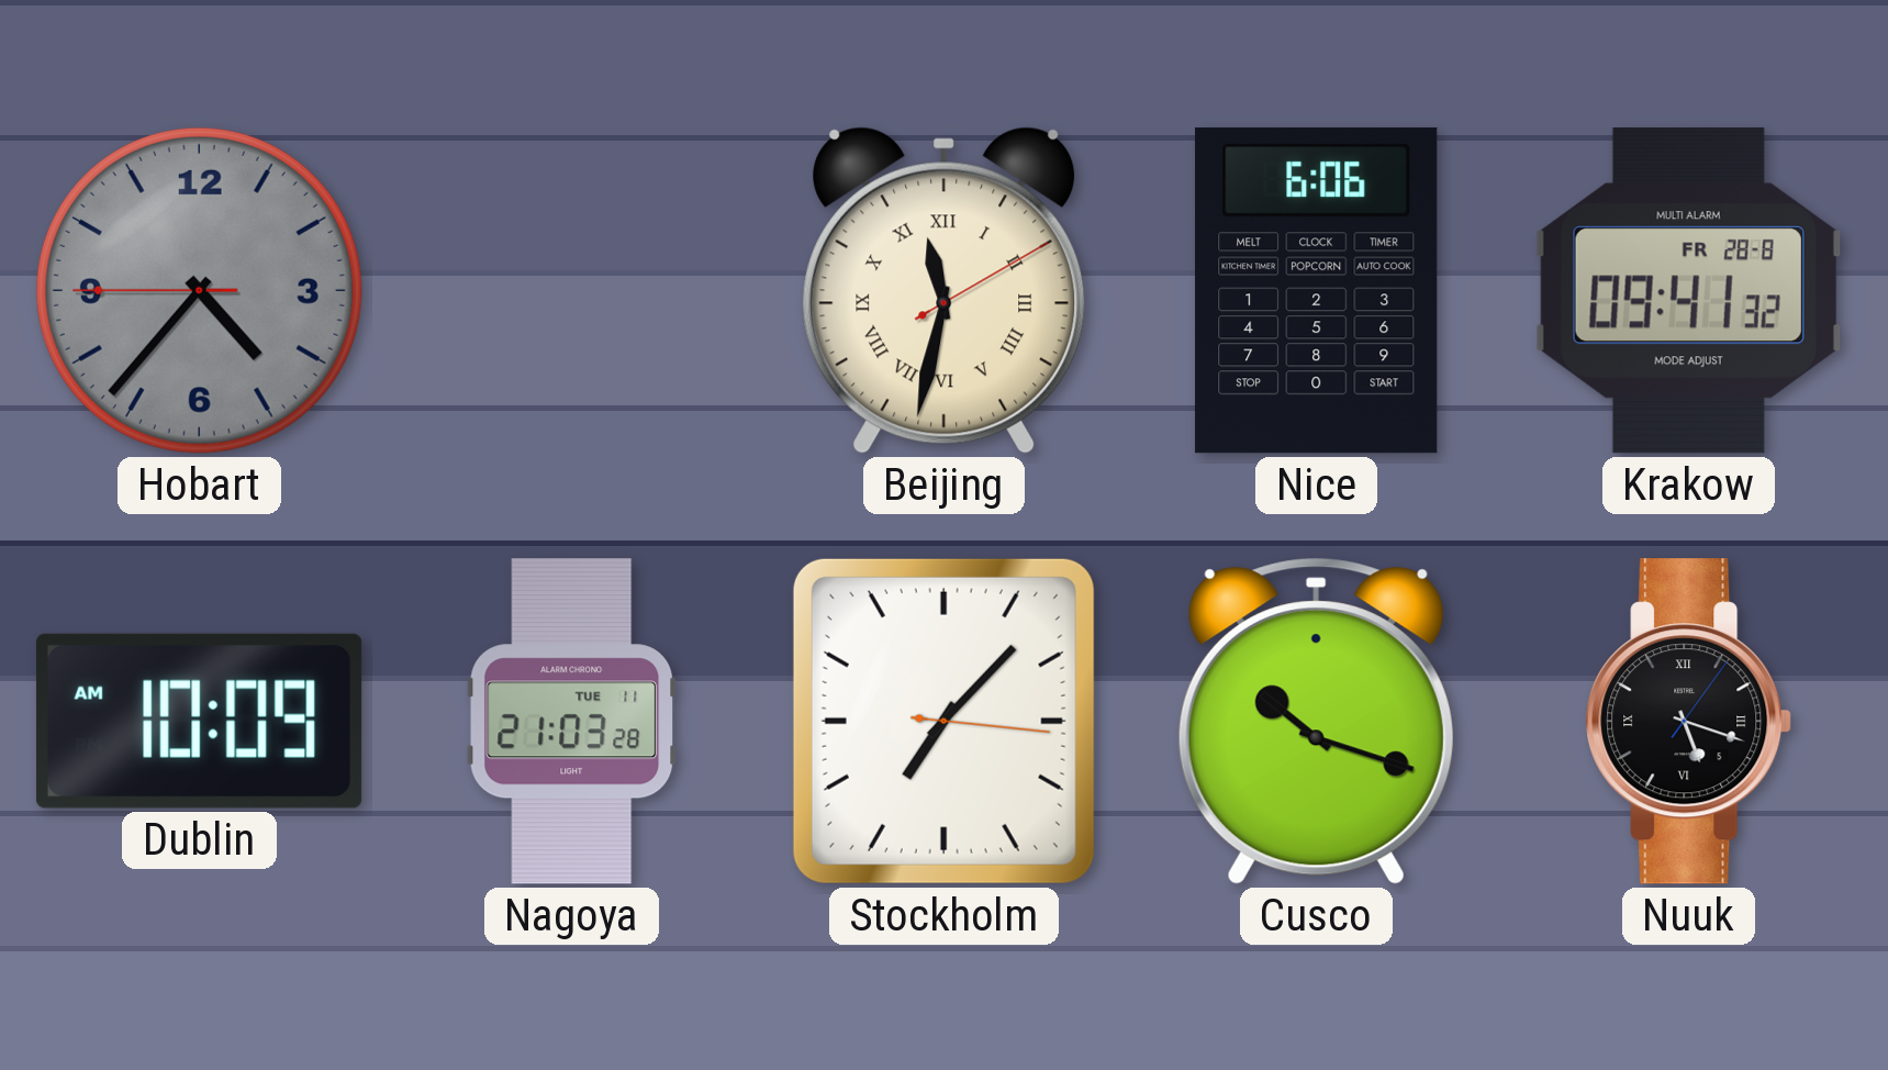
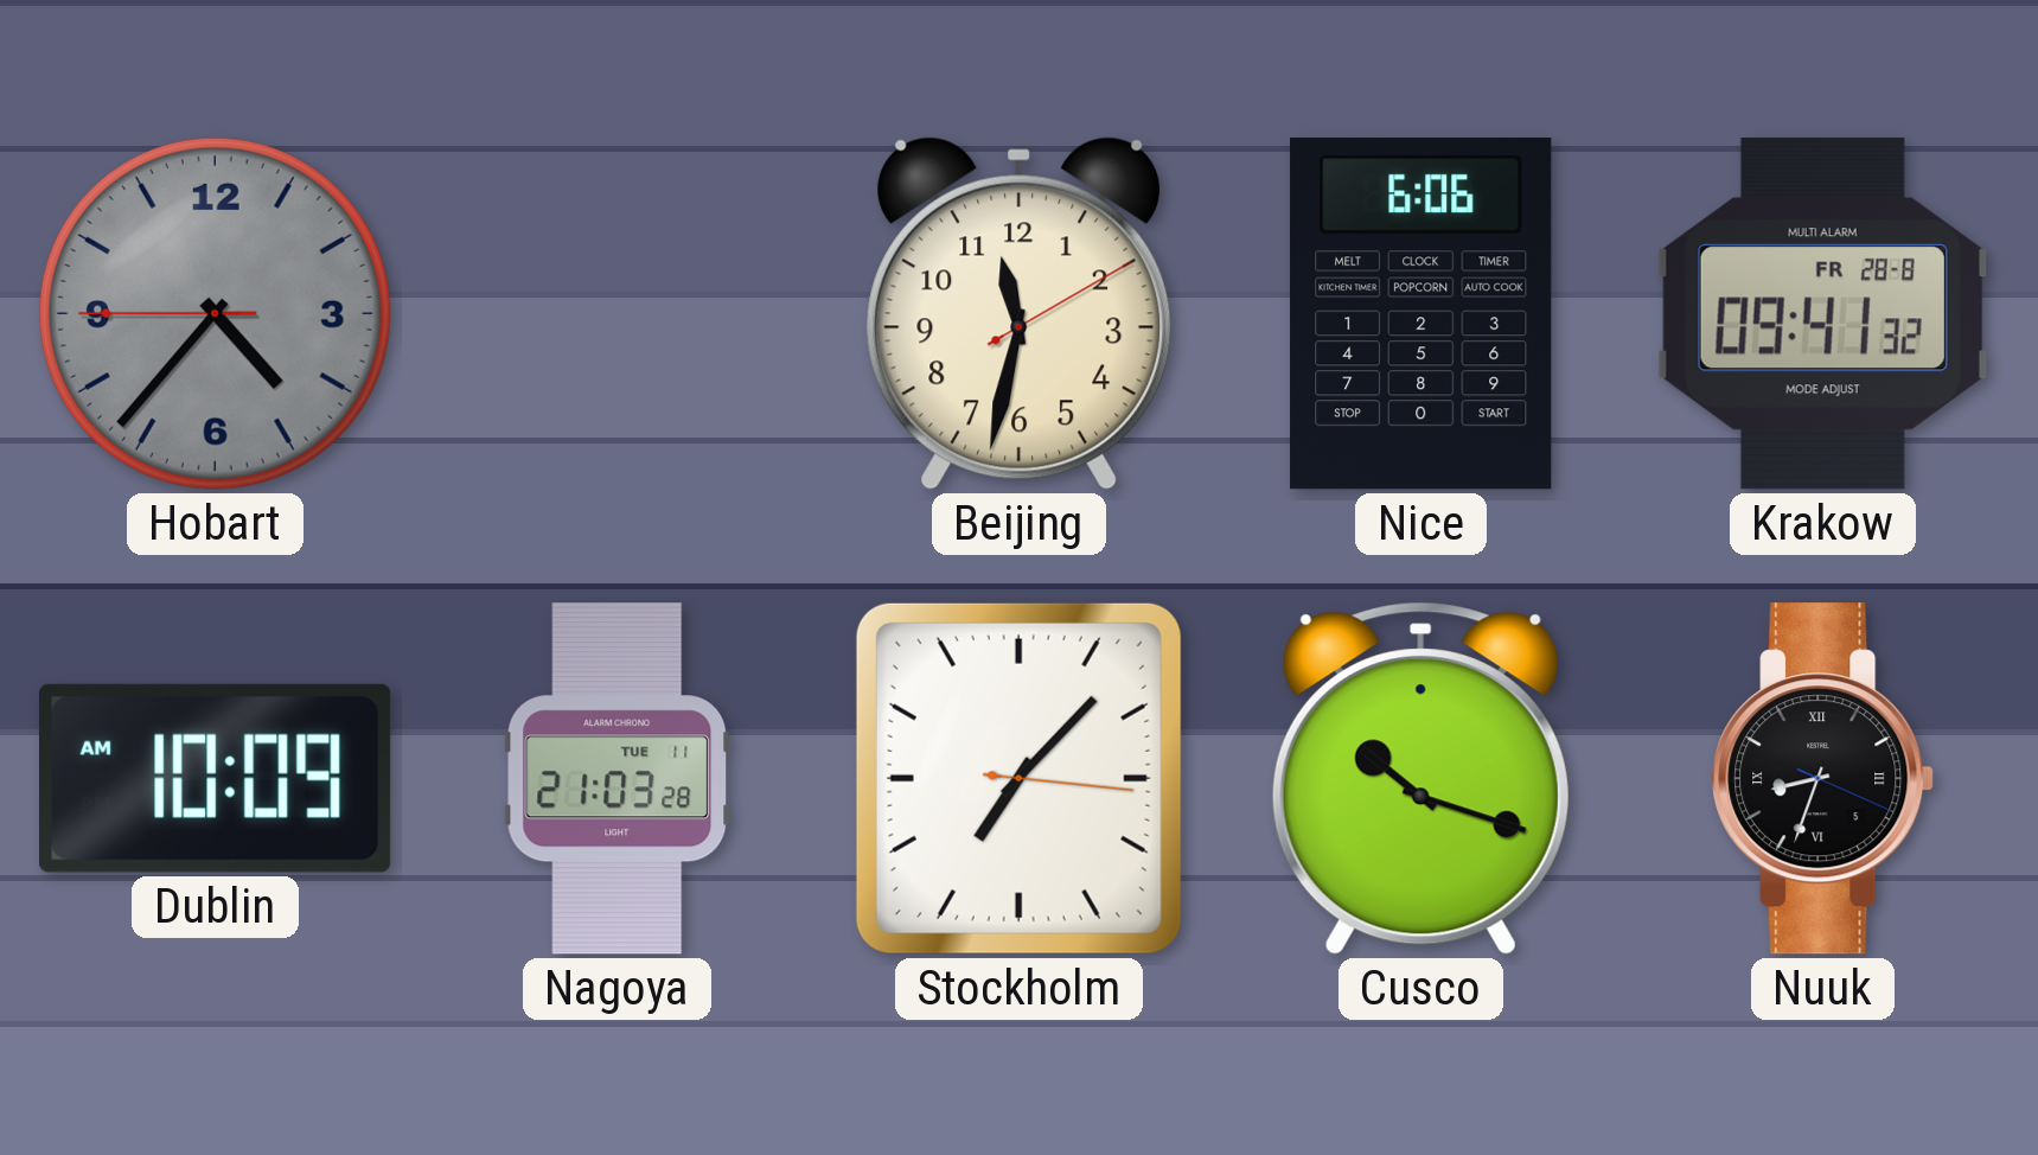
Beijing numerals: Roman -> Arabic
Nuuk: 5:18 -> 8:33
